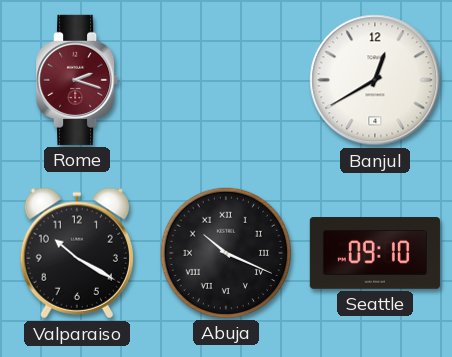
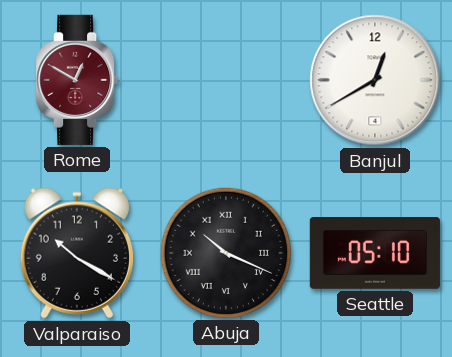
Rome: 2:18 -> 12:50
Seattle: 09:10 -> 05:10
